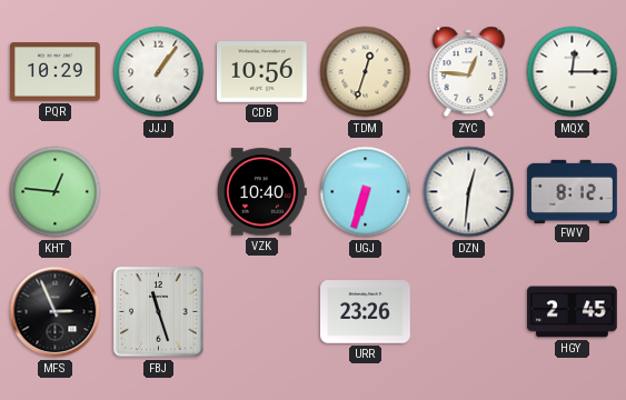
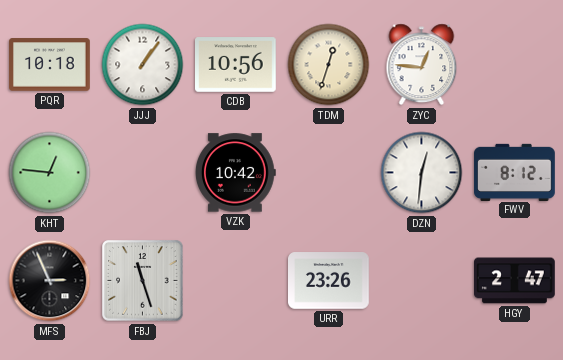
PQR: 10:29 -> 10:18
MQX: 12:15 -> none
VZK: 10:40 -> 10:42
UGJ: 6:33 -> none
HGY: 2:45 -> 2:47
